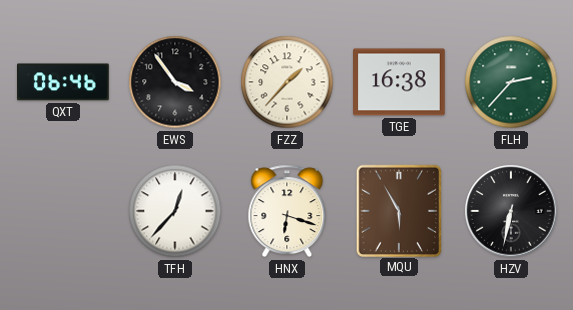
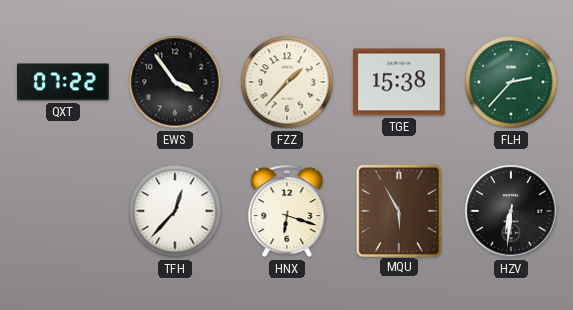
QXT: 06:46 -> 07:22
TGE: 16:38 -> 15:38
HZV: 6:32 -> 6:31
